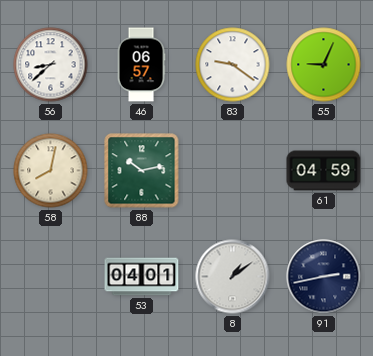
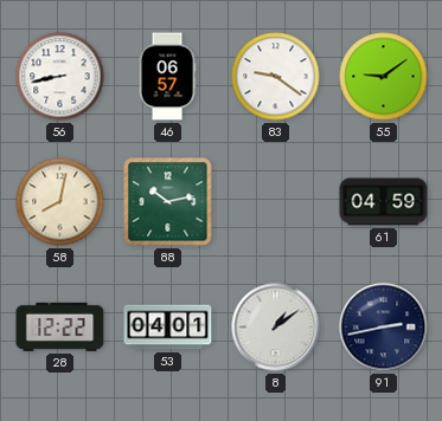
56: 8:38 -> 8:43
55: 9:04 -> 9:09
28: none -> 12:22
